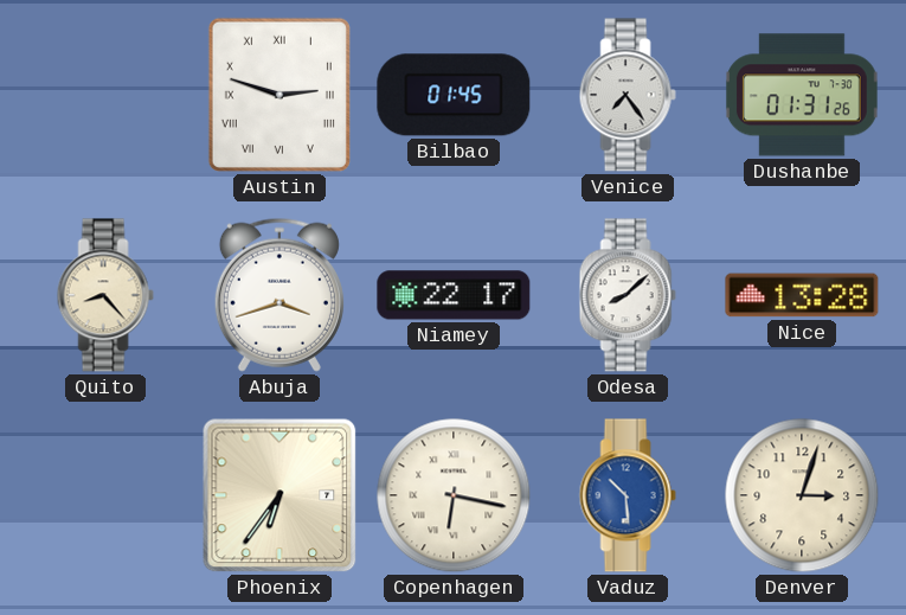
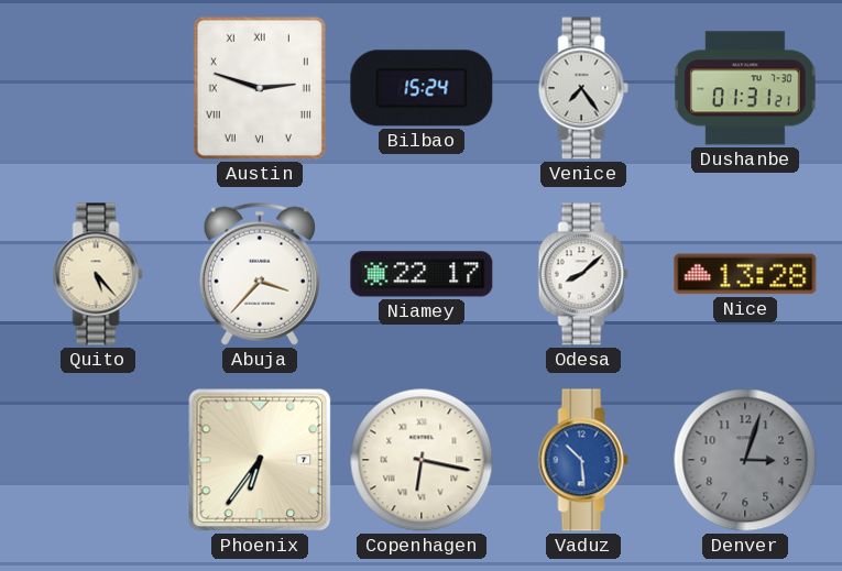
Bilbao: 01:45 -> 15:24
Dushanbe: 01:31:26 -> 01:31:21
Quito: 8:23 -> 5:23
Abuja: 3:42 -> 3:37
Denver dial: cream -> grey
